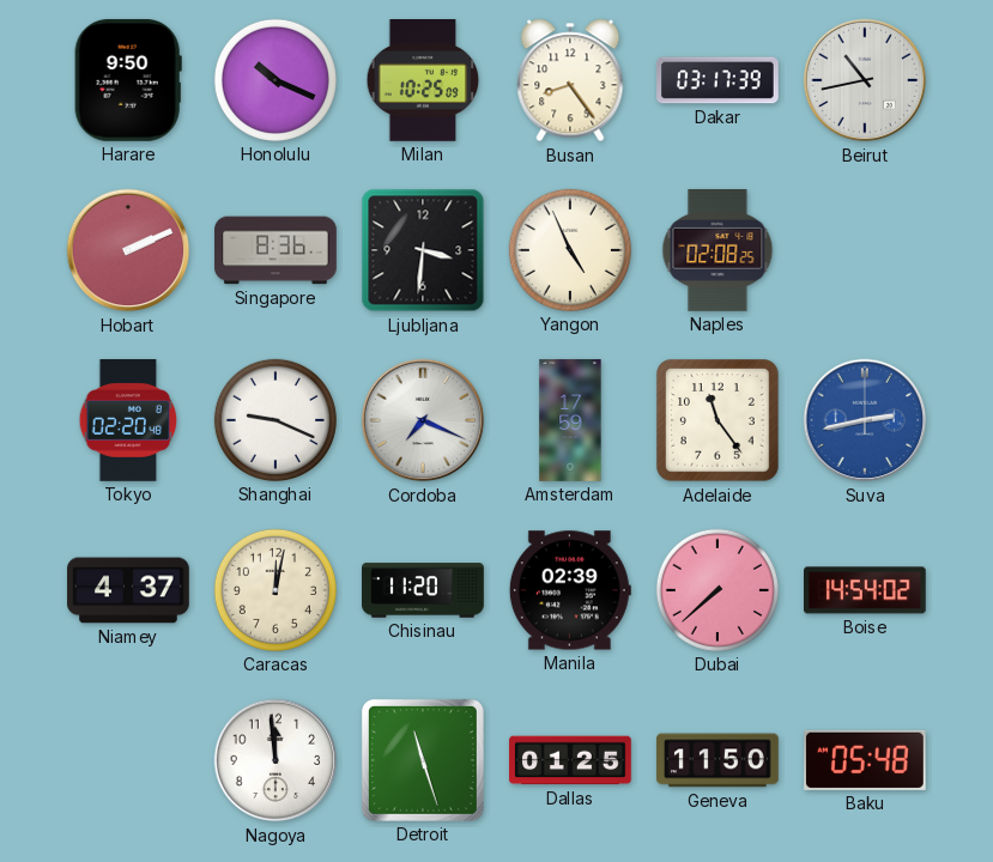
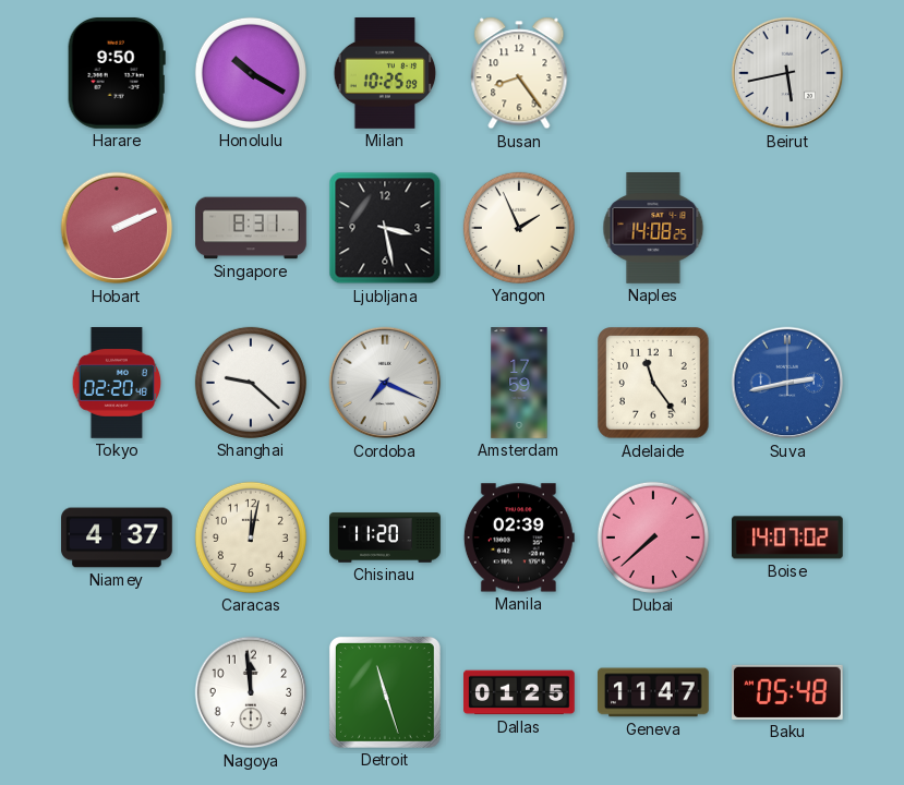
Honolulu: 10:19 -> 10:20
Dakar: 03:17 -> none
Beirut: 10:43 -> 5:43
Singapore: 8:36 -> 8:31
Ljubljana: 3:31 -> 3:28
Yangon: 4:56 -> 1:56
Naples: 02:08 -> 14:08
Shanghai: 9:19 -> 9:22
Boise: 14:54 -> 14:07
Geneva: 11:50 -> 11:47
